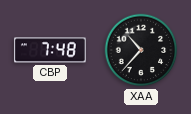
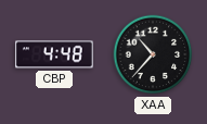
CBP: 7:48 -> 4:48
